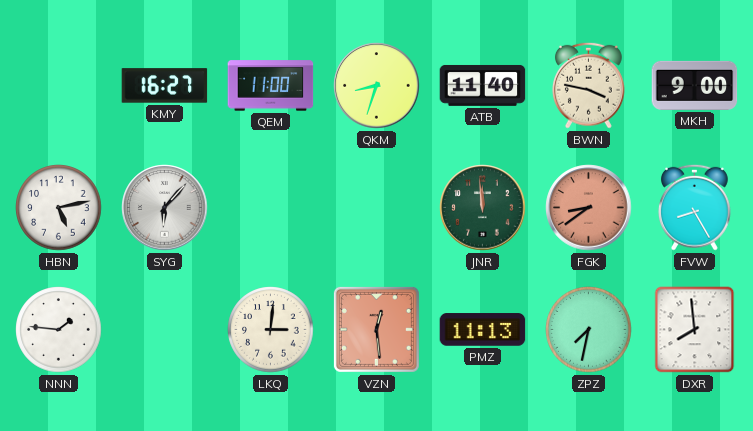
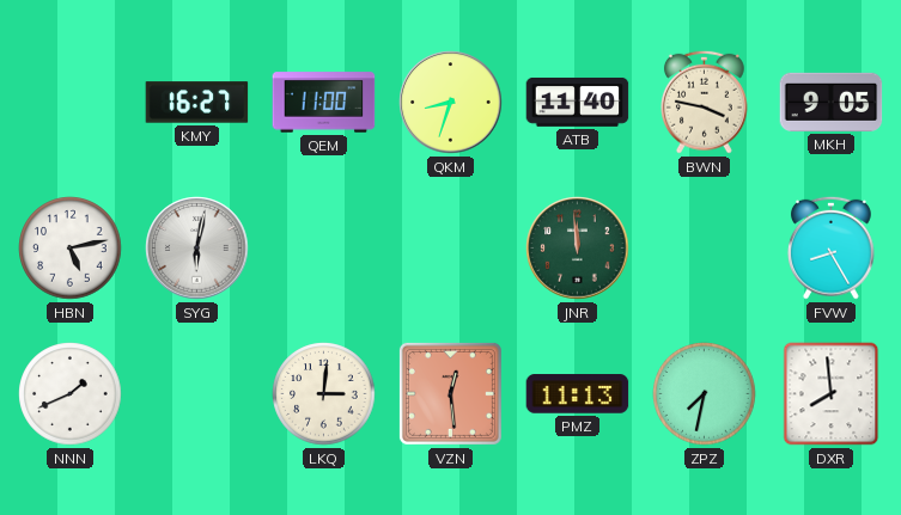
MKH: 9:00 -> 9:05
SYG: 6:07 -> 6:02
FGK: 8:39 -> none
NNN: 1:46 -> 1:41
